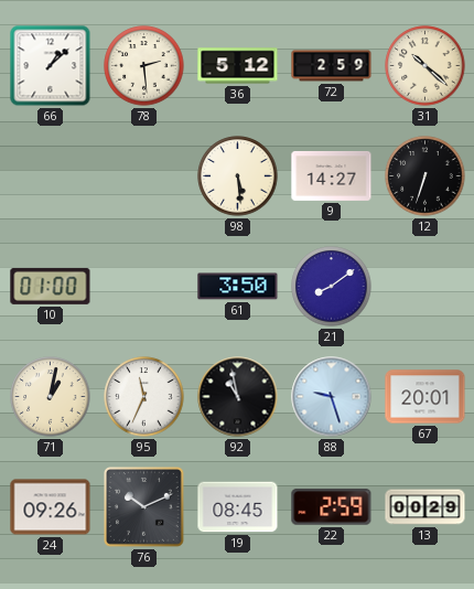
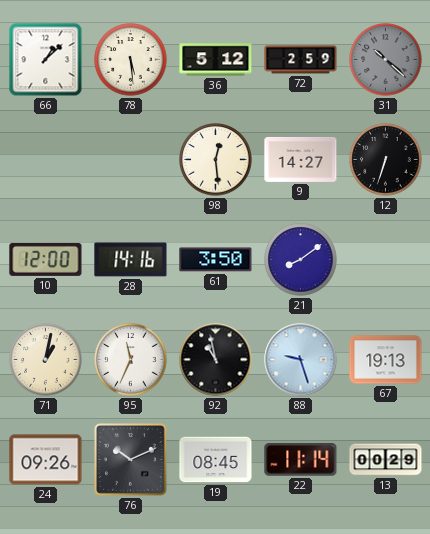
78: 2:29 -> 5:29
31 dial: cream -> grey
98: 5:29 -> 12:29
10: 01:00 -> 12:00
28: none -> 14:16
67: 20:01 -> 19:13
22: 2:59 -> 11:14
